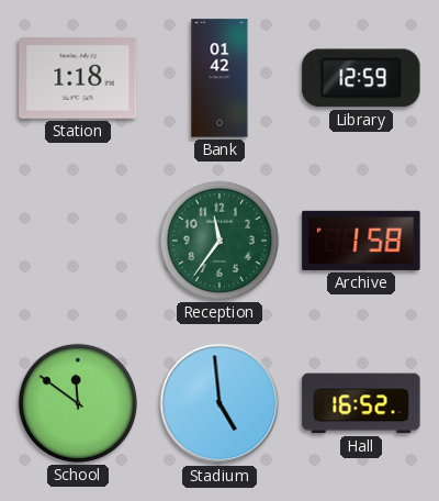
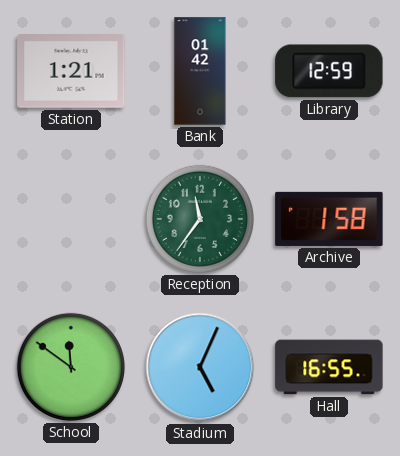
Station: 1:18 -> 1:21
Stadium: 4:59 -> 5:04
Hall: 16:52 -> 16:55
